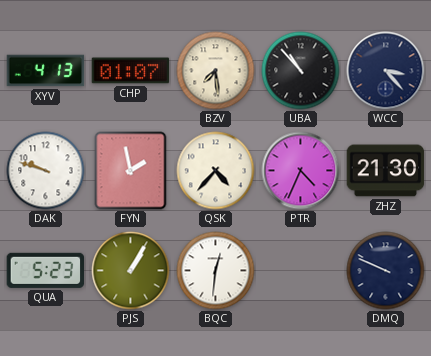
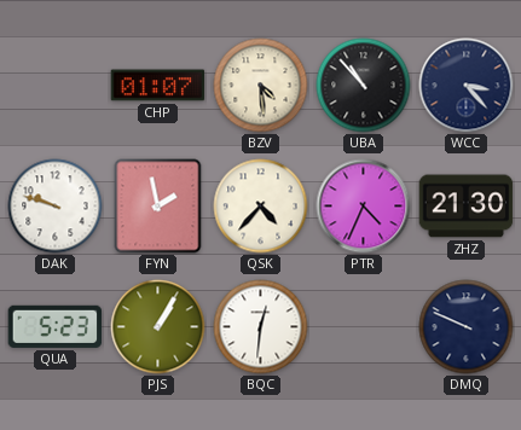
XYV: 4:13 -> none
BZV: 7:29 -> 4:29
